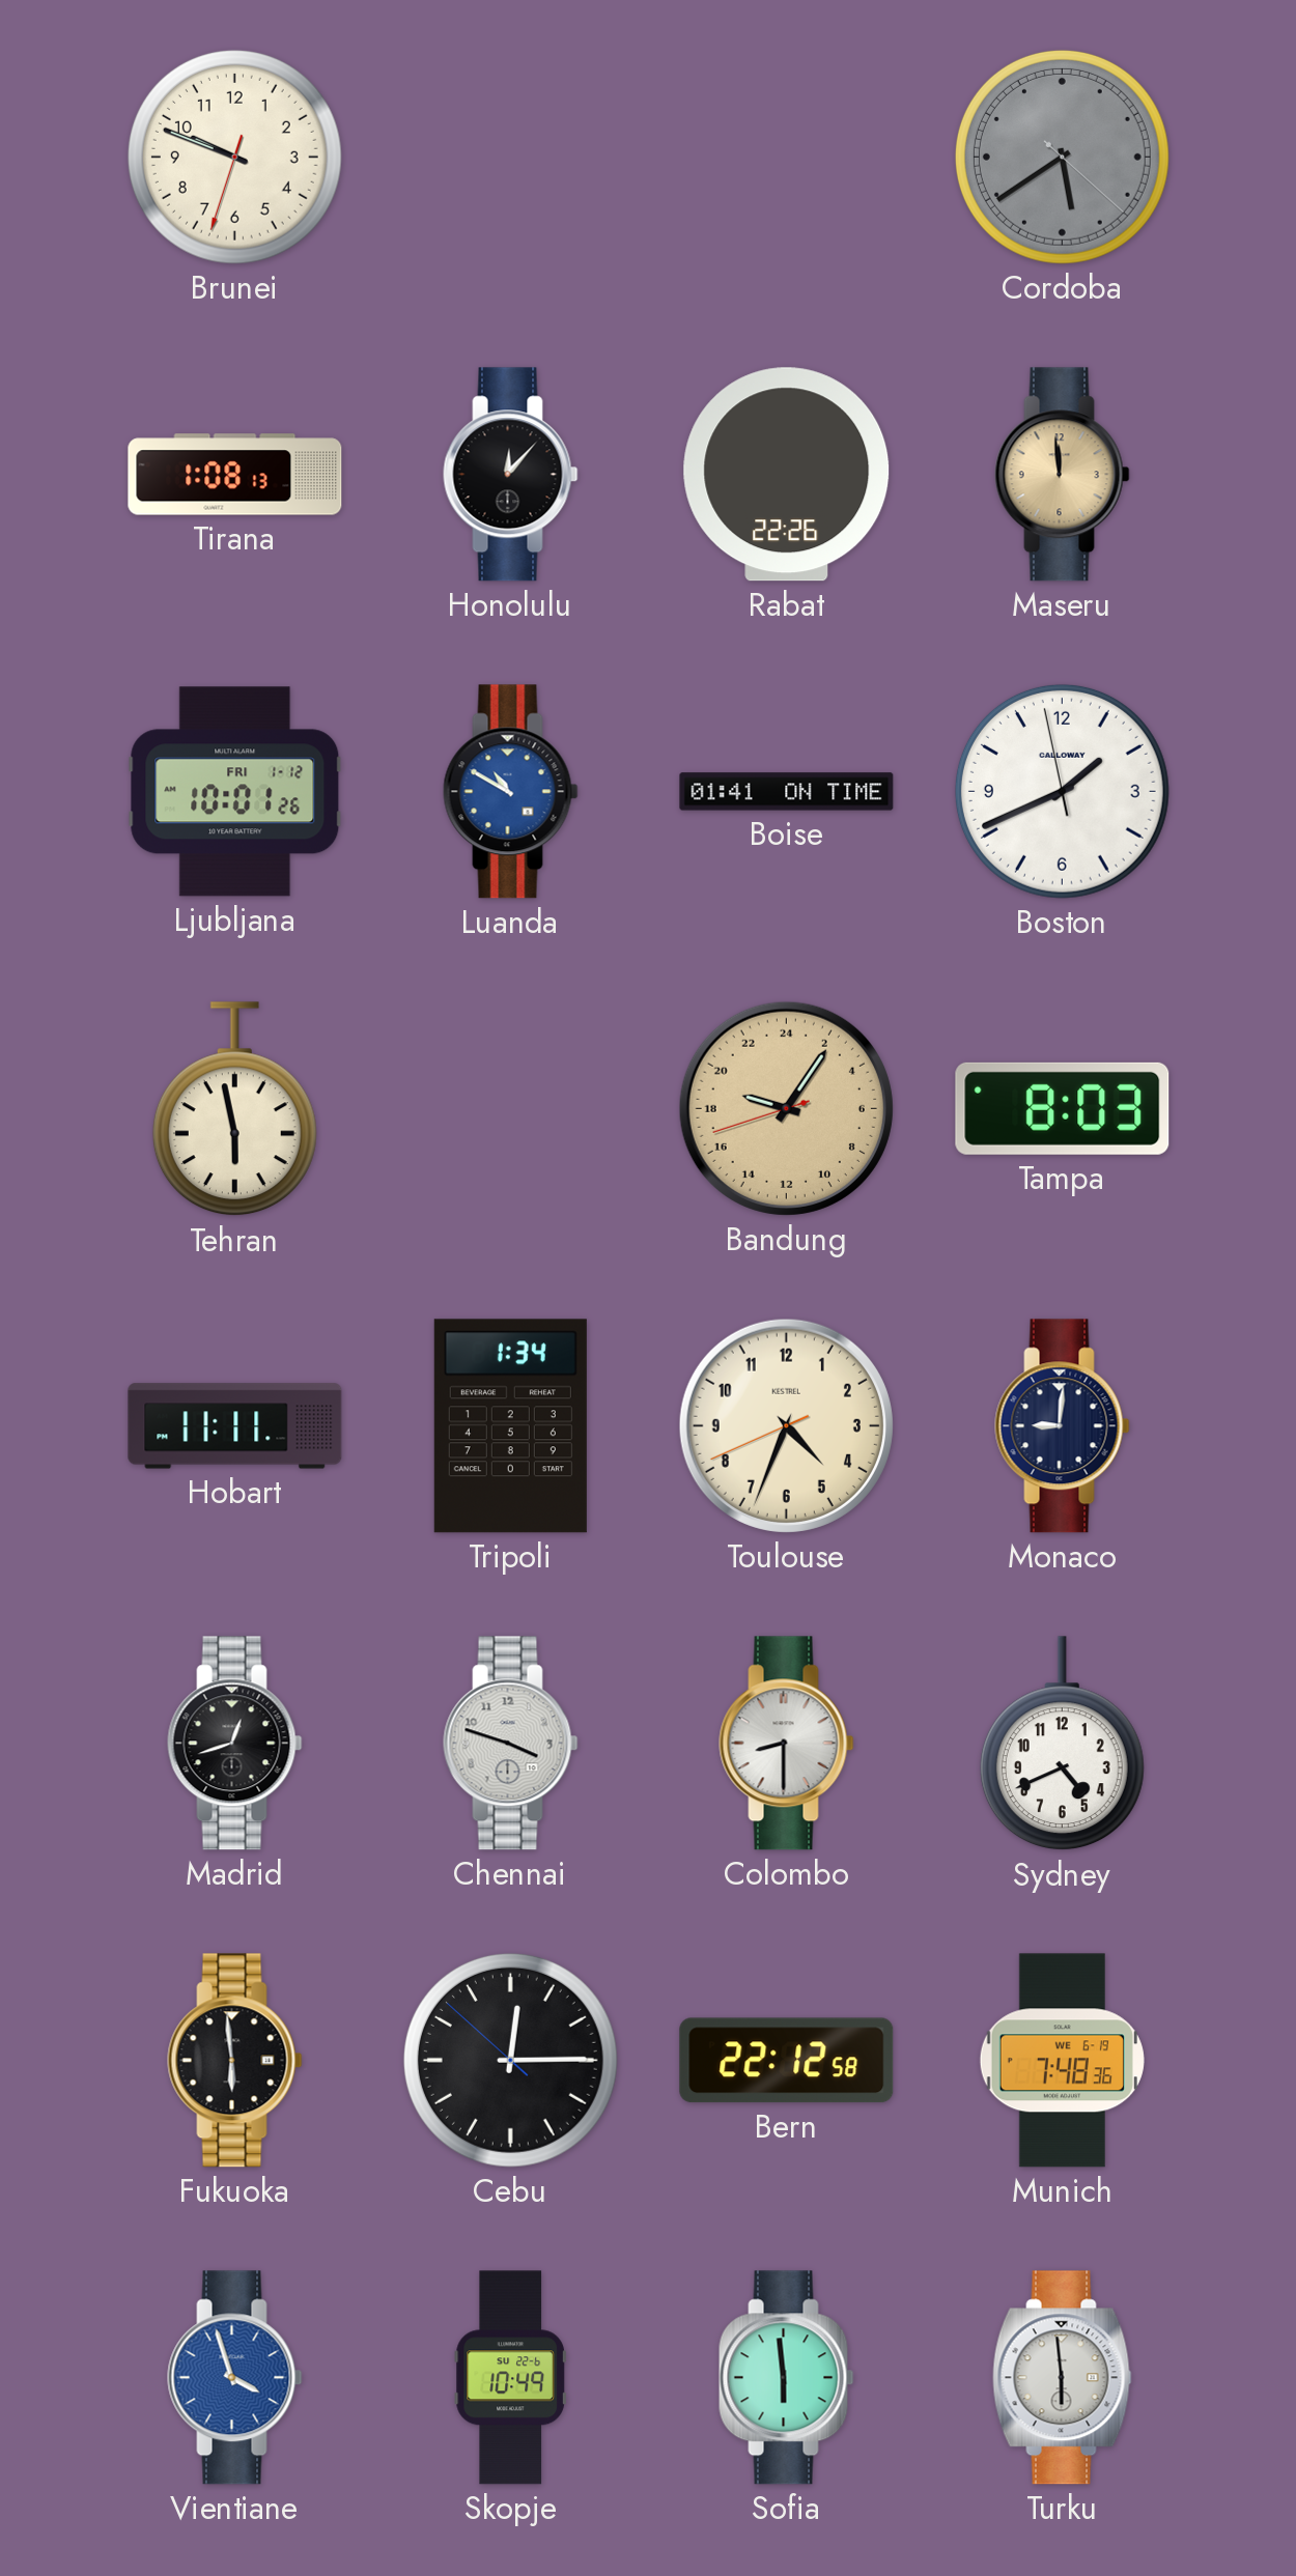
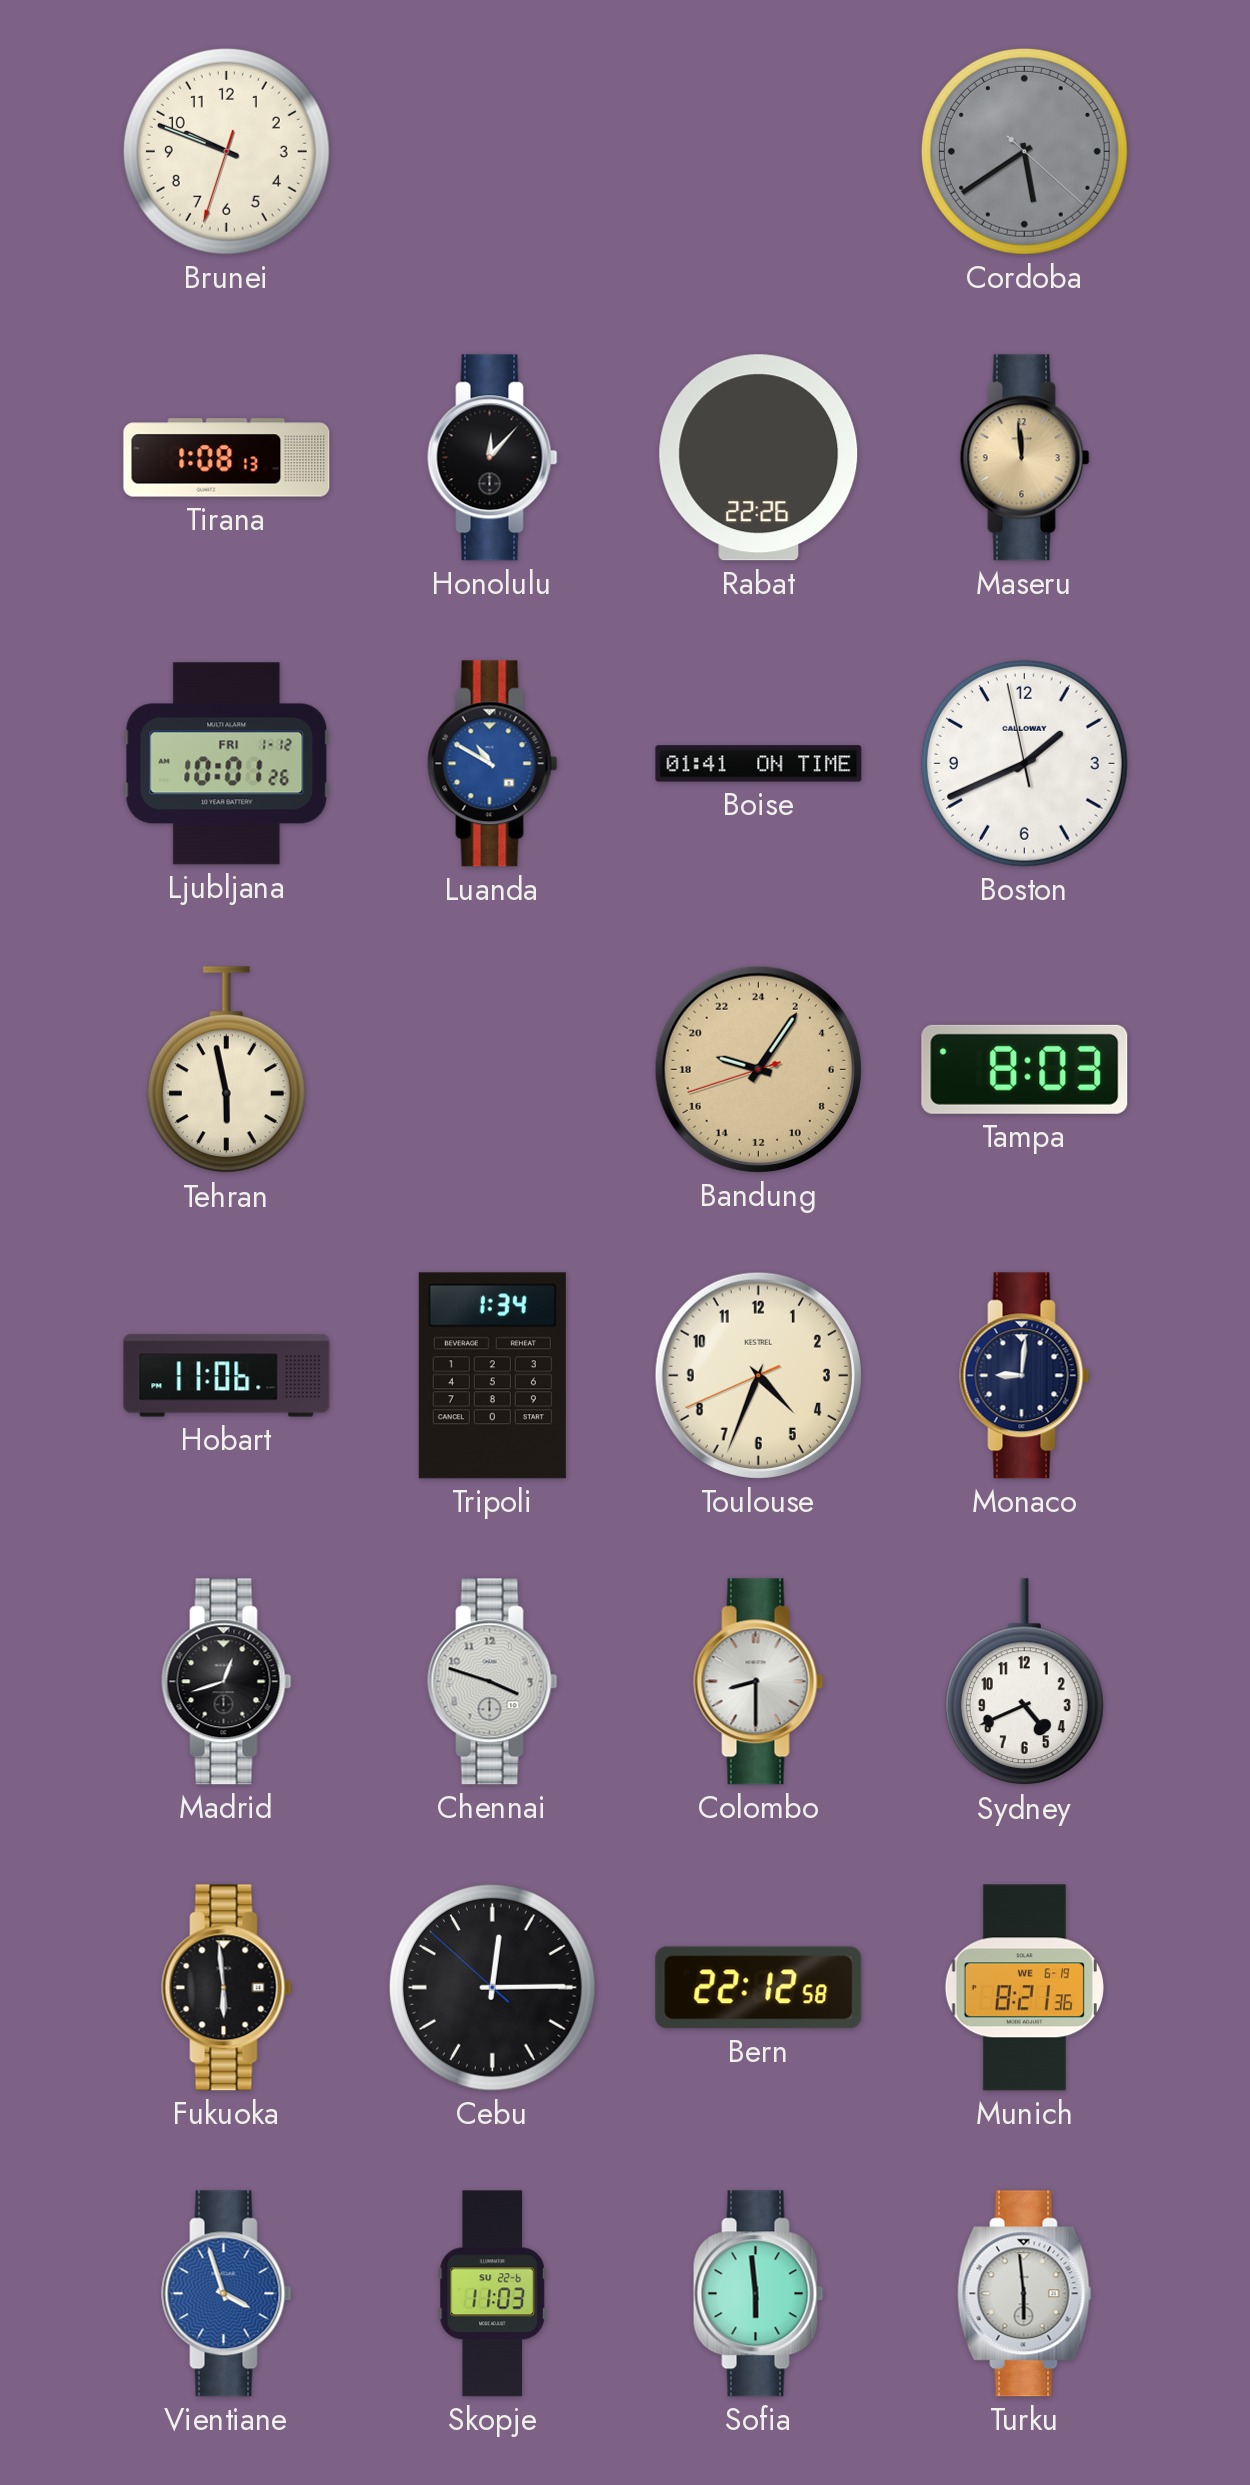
Hobart: 11:11 -> 11:06
Munich: 7:48 -> 8:21
Skopje: 10:49 -> 11:03
